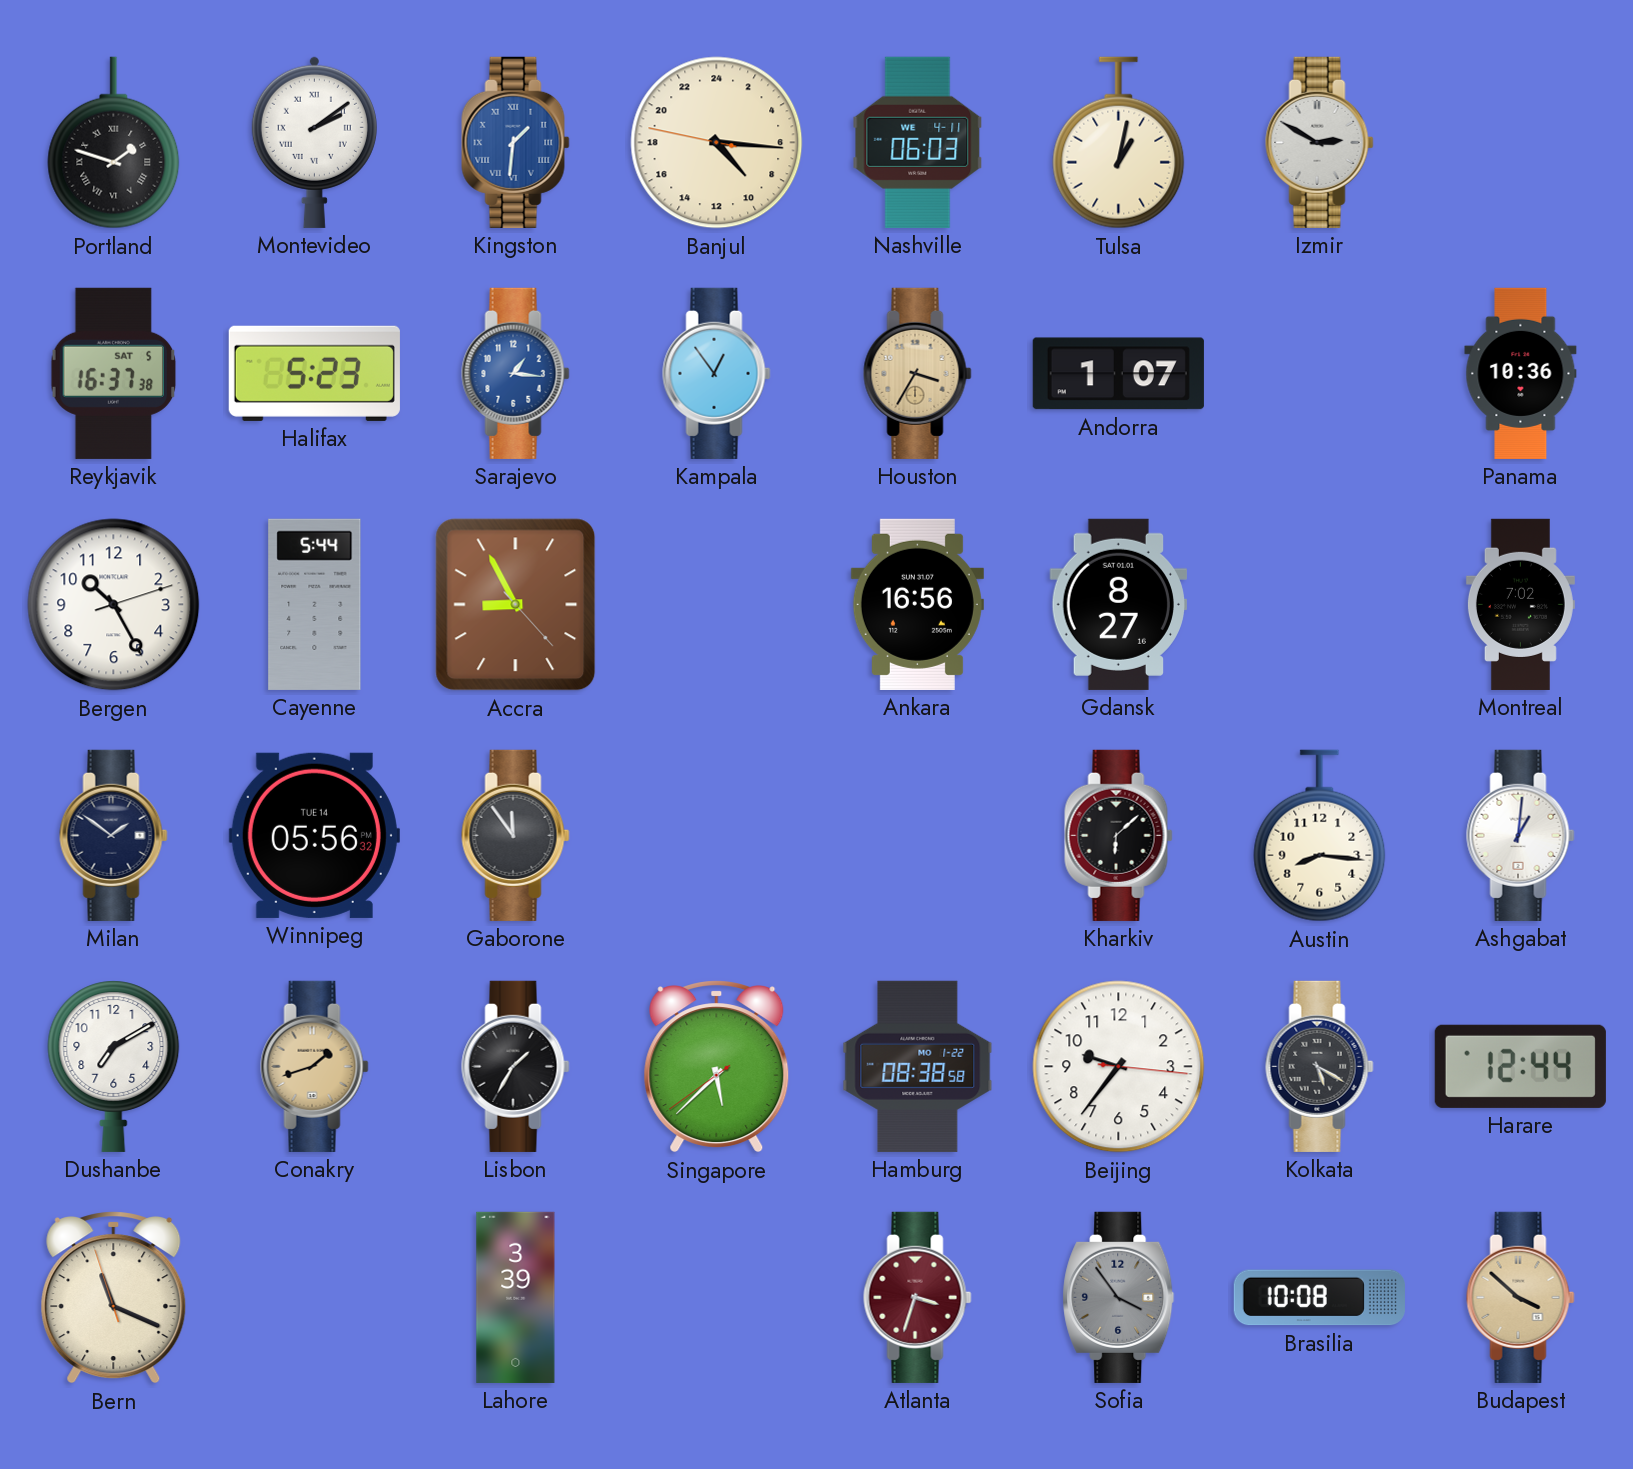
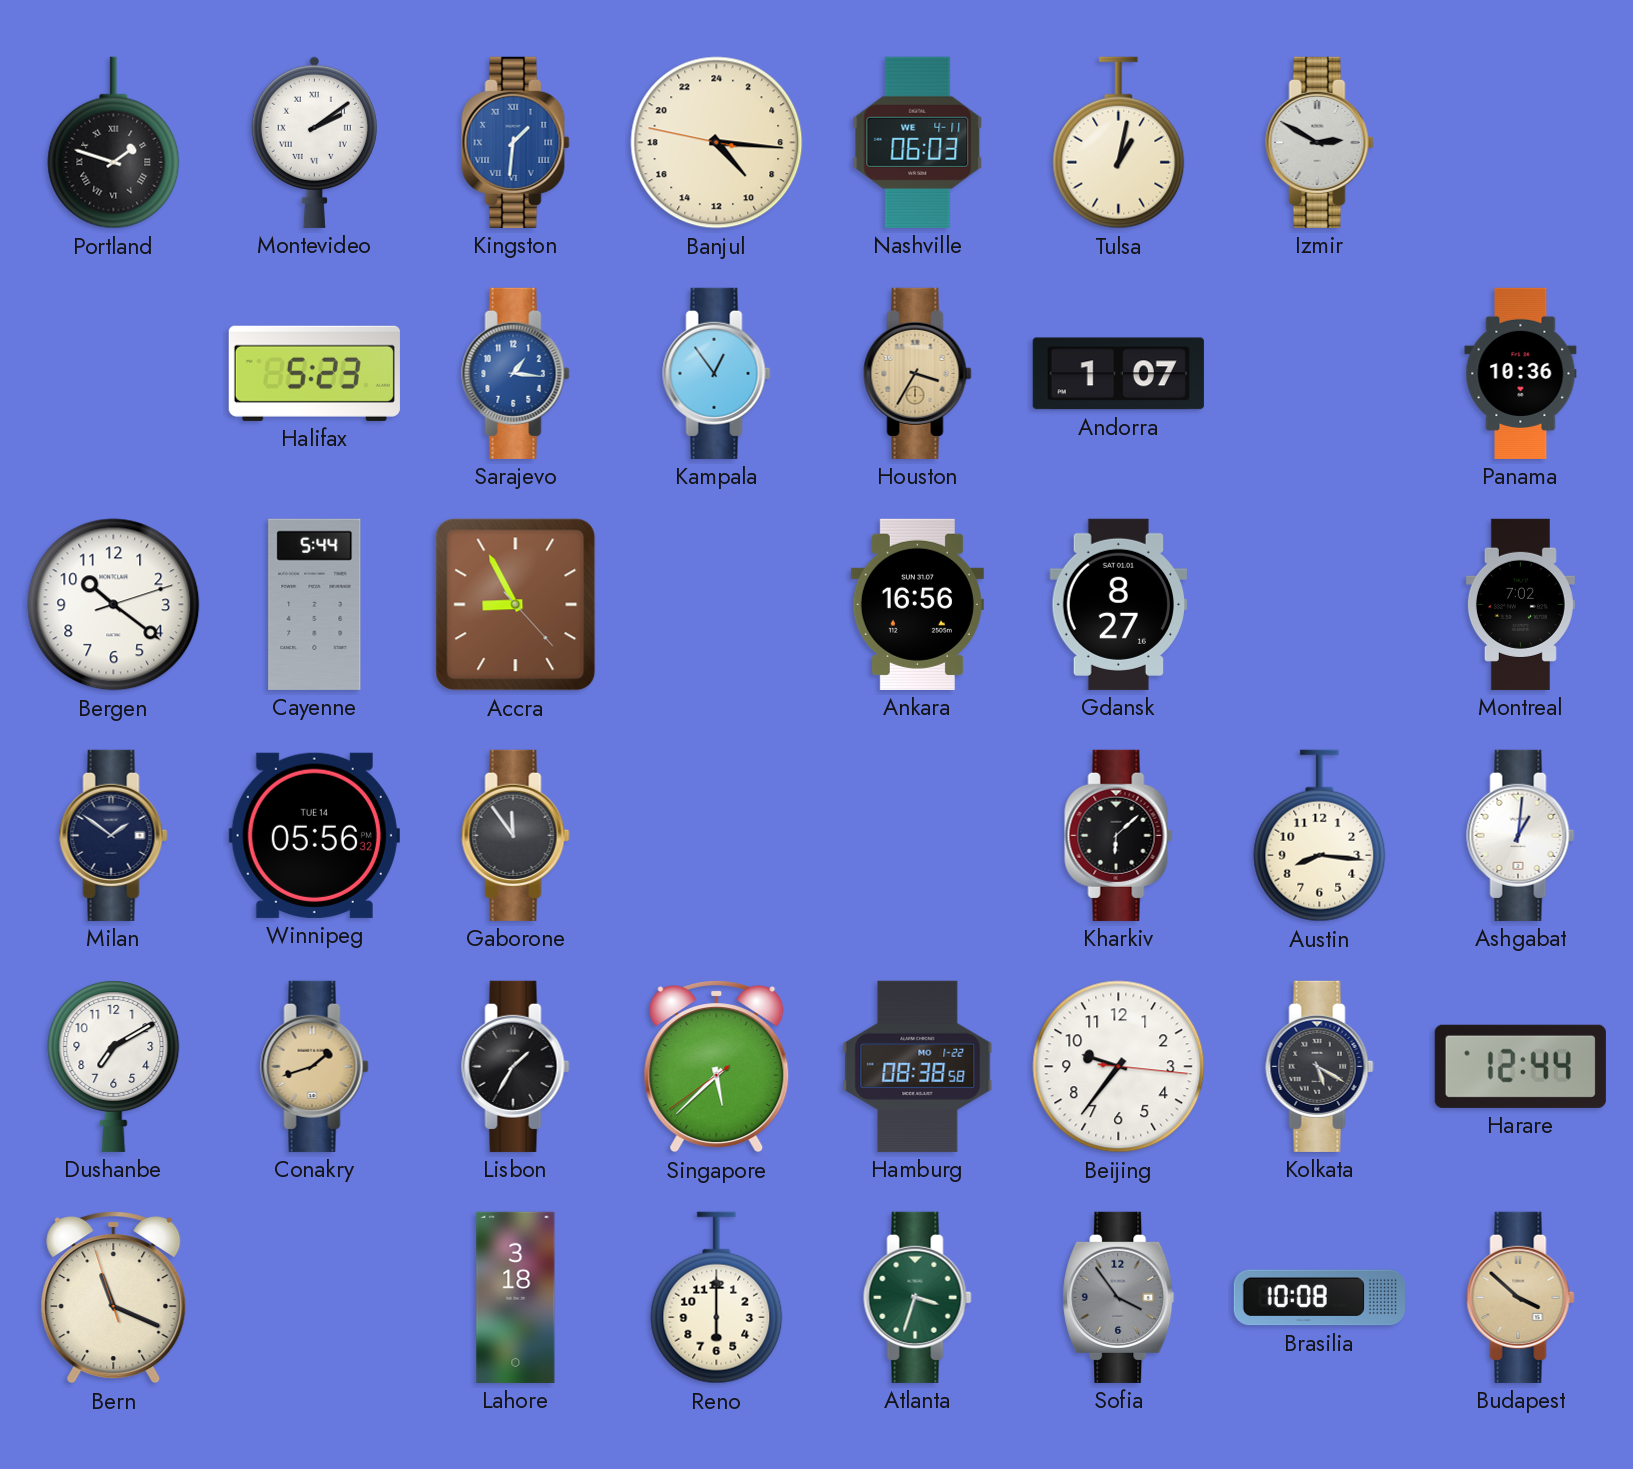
Reykjavik: 16:37 -> none
Bergen: 10:25 -> 10:21
Lahore: 3:39 -> 3:18
Reno: none -> 6:00
Atlanta dial: burgundy -> green
